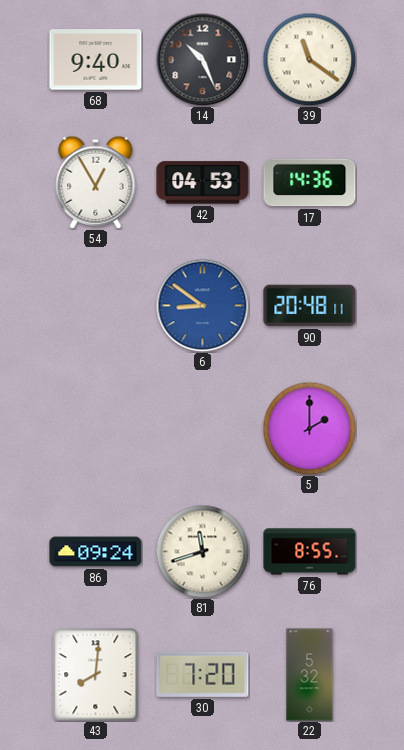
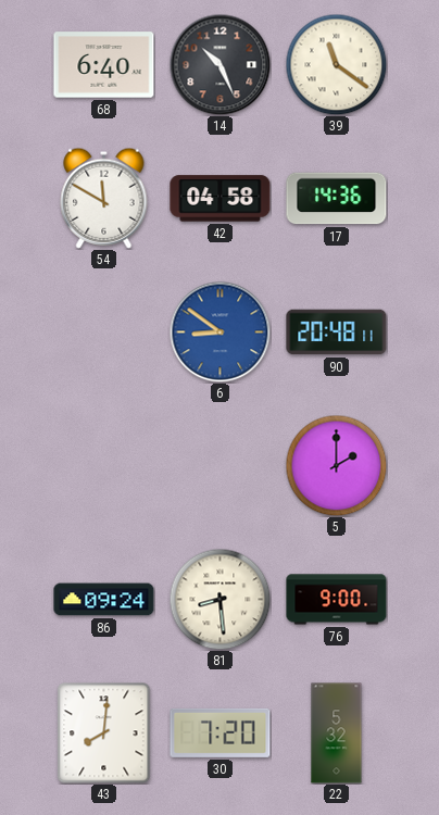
68: 9:40 -> 6:40
54: 12:55 -> 11:50
42: 04:53 -> 04:58
81: 11:42 -> 8:29
76: 8:55 -> 9:00
